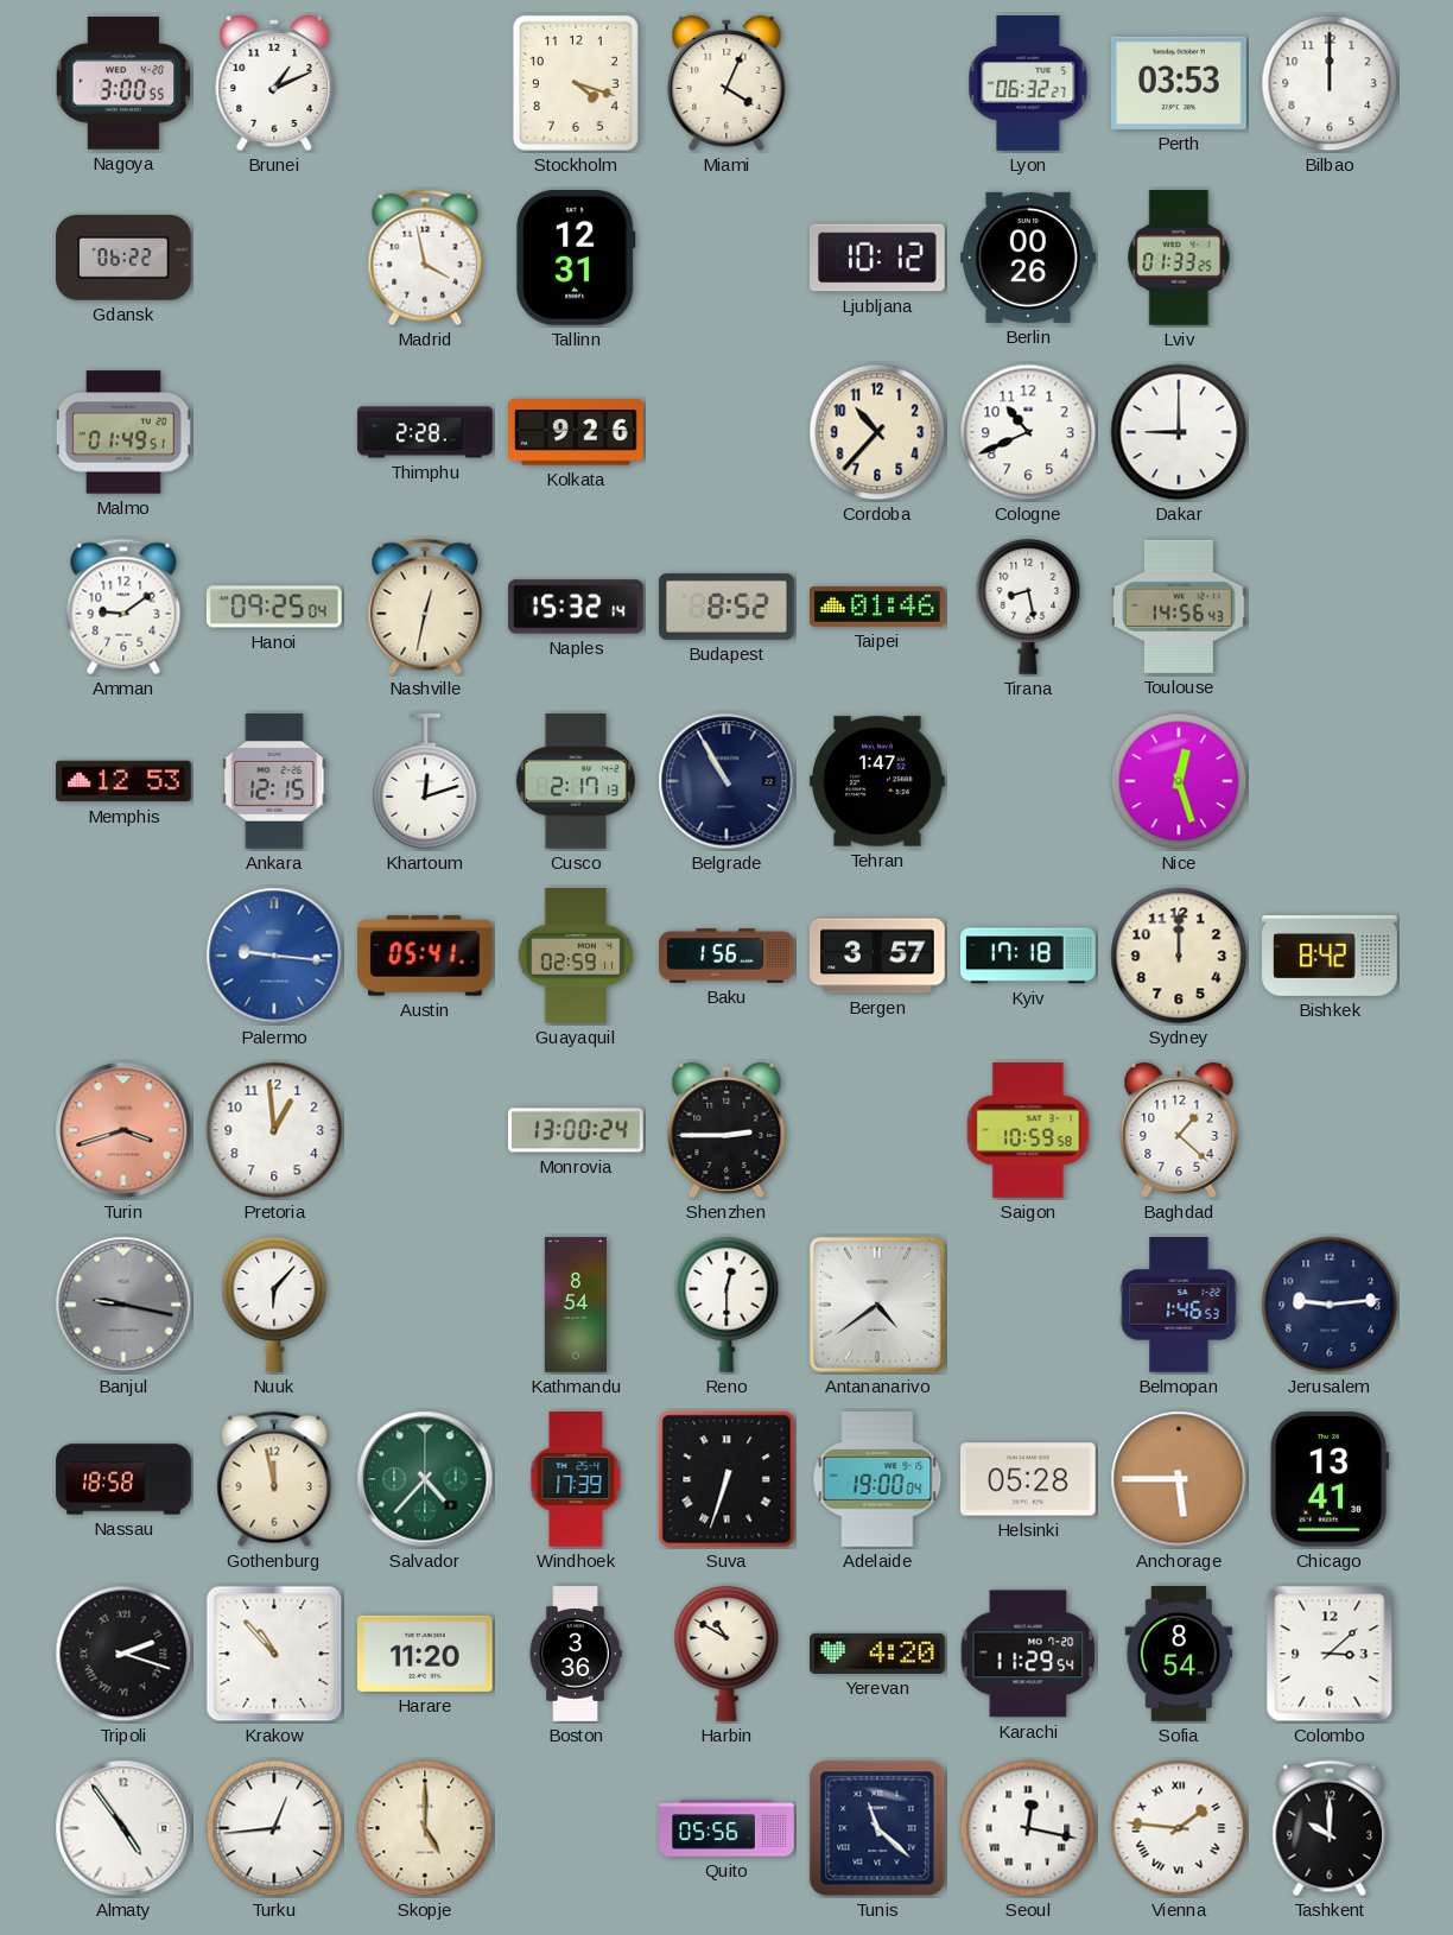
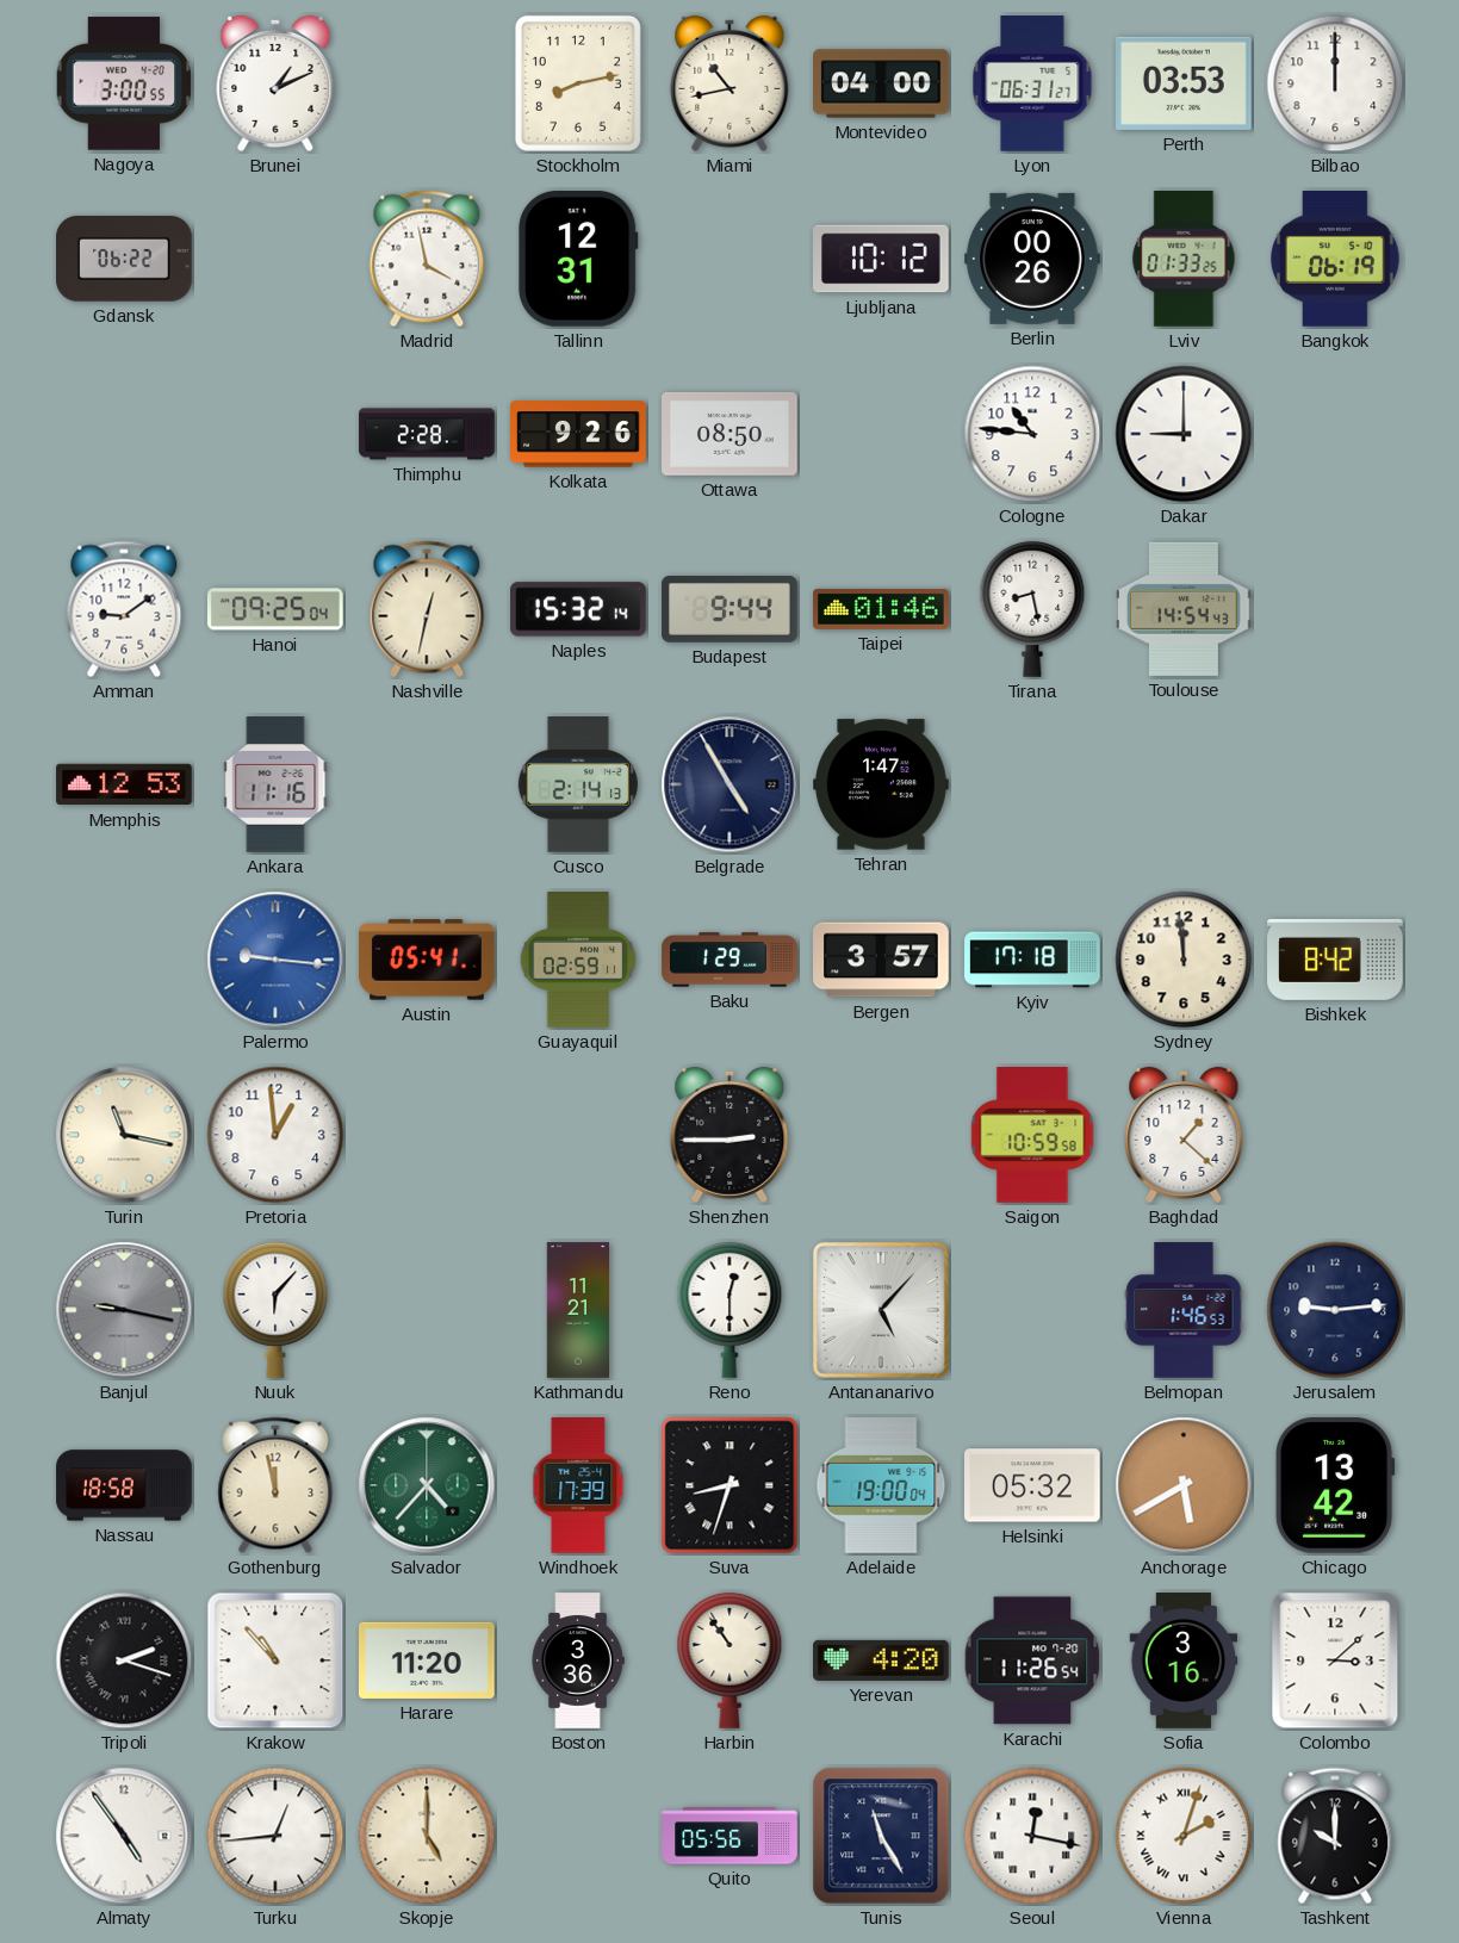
Stockholm: 4:18 -> 8:13
Miami: 4:04 -> 10:43
Montevideo: none -> 04:00
Lyon: 06:32 -> 06:31
Bangkok: none -> 06:19
Malmo: 01:49 -> none
Ottawa: none -> 08:50
Cordoba: 10:37 -> none
Cologne: 10:41 -> 10:46
Budapest: 8:52 -> 9:44
Toulouse: 14:56 -> 14:54
Ankara: 12:15 -> 11:16
Khartoum: 12:12 -> none
Cusco: 2:17 -> 2:14
Belgrade: 10:55 -> 4:55
Nice: 12:27 -> none
Baku: 1:56 -> 1:29
Sydney: 12:00 -> 11:59
Turin: 3:42 -> 11:17
Turin dial: salmon -> cream
Monrovia: 13:00 -> none
Kathmandu: 8:54 -> 11:21
Antananarivo: 4:39 -> 5:07
Suva: 6:33 -> 8:33
Helsinki: 05:28 -> 05:32
Anchorage: 5:45 -> 5:40
Chicago: 13:41 -> 13:42
Harbin: 10:50 -> 10:54
Karachi: 11:29 -> 11:26
Sofia: 8:54 -> 3:16
Tunis: 11:22 -> 11:25
Vienna: 1:46 -> 2:03
